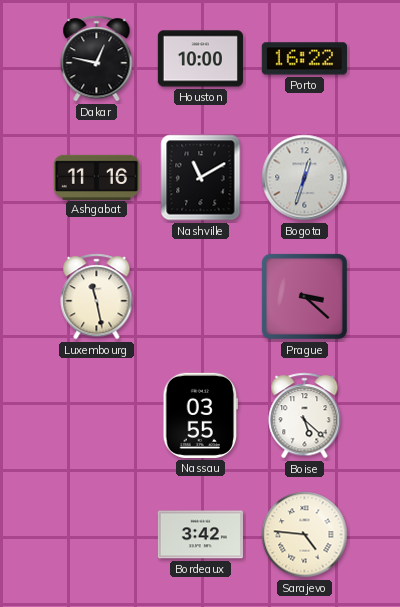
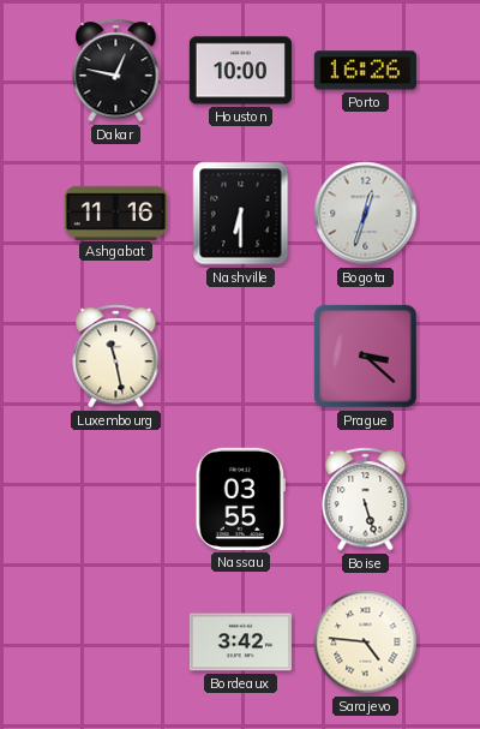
Porto: 16:22 -> 16:26
Nashville: 11:10 -> 6:30
Boise: 5:22 -> 5:27
